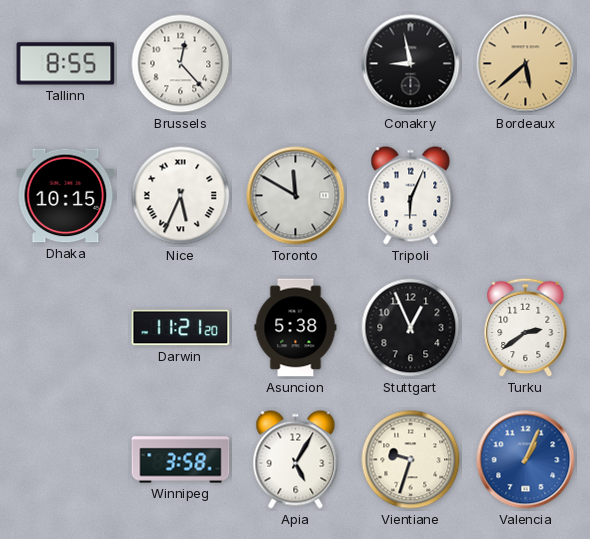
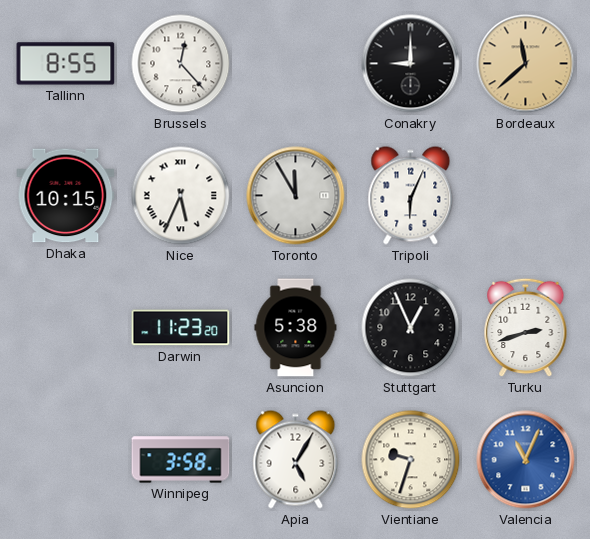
Conakry: 8:58 -> 9:00
Bordeaux: 5:38 -> 11:38
Toronto: 11:50 -> 11:55
Darwin: 11:21 -> 11:23
Turku: 2:39 -> 2:42
Valencia: 1:04 -> 11:04
